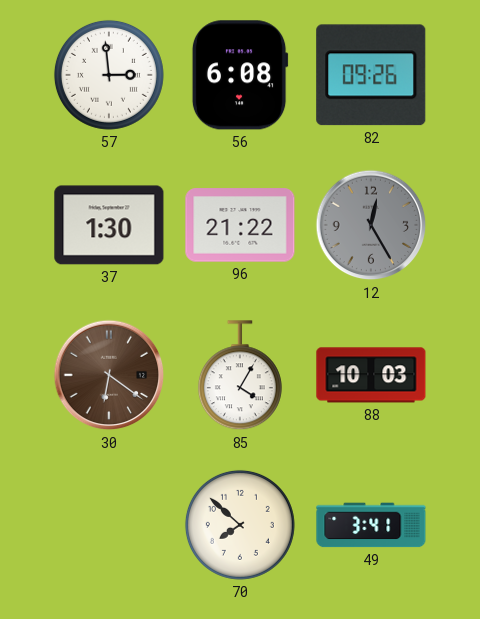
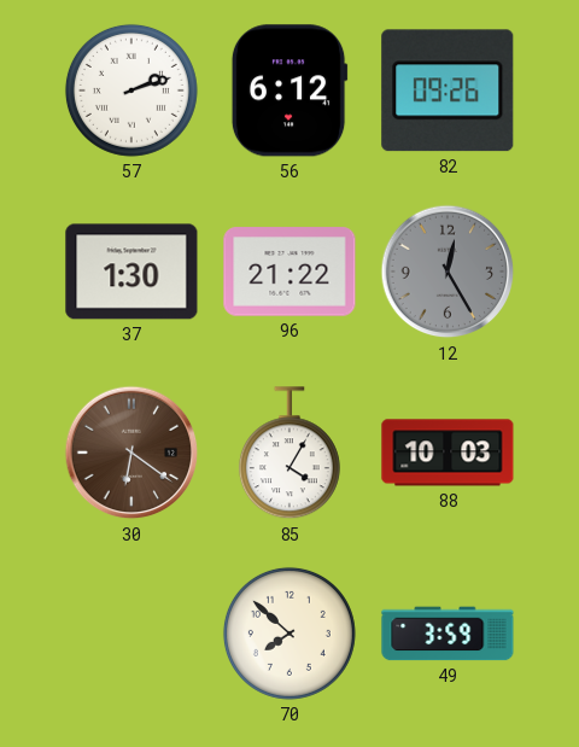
57: 2:59 -> 2:12
56: 6:08 -> 6:12
49: 3:41 -> 3:59
